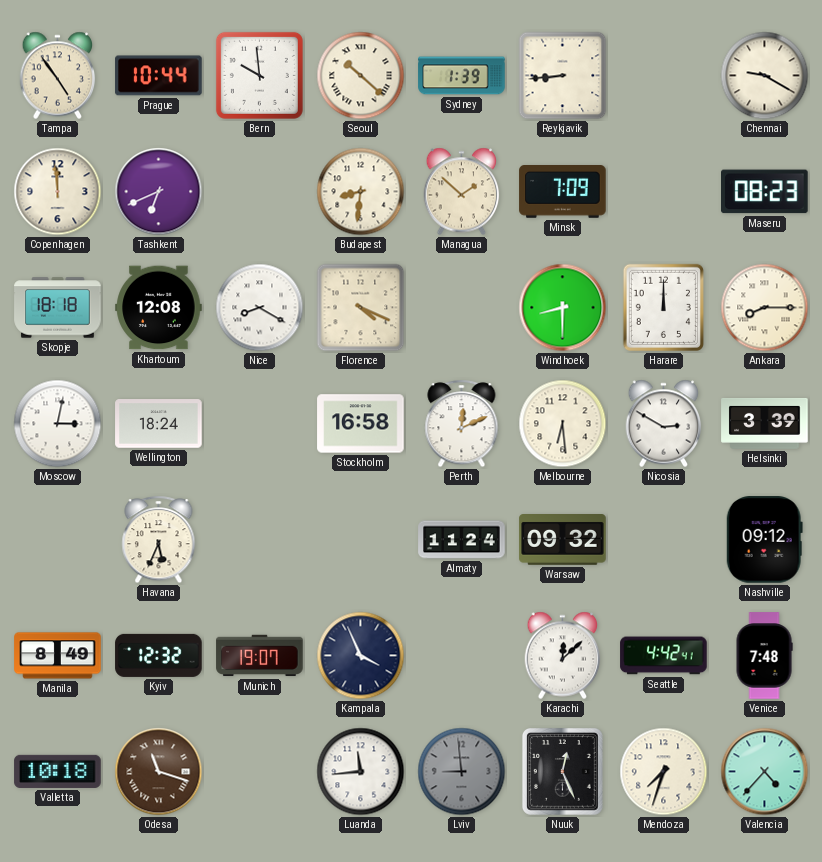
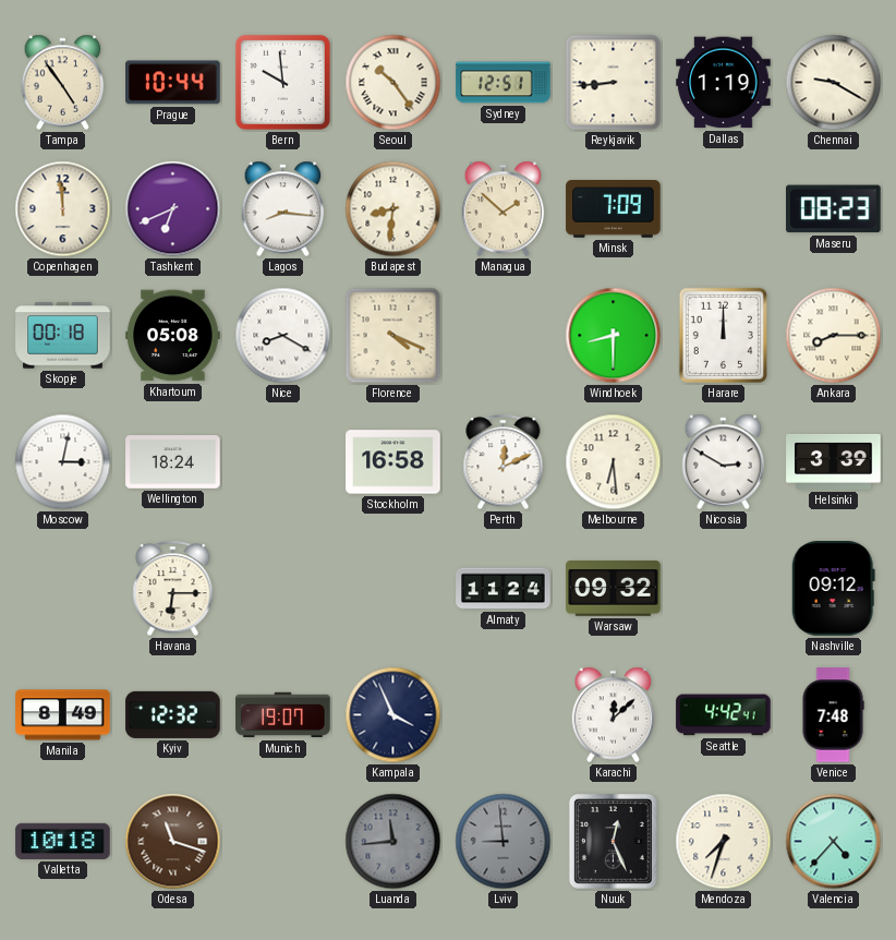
Seoul: 10:22 -> 10:24
Sydney: 1:39 -> 12:51
Dallas: none -> 1:19
Lagos: none -> 8:16
Skopje: 18:18 -> 00:18
Khartoum: 12:08 -> 05:08
Havana: 5:34 -> 6:15
Luanda dial: white -> grey
